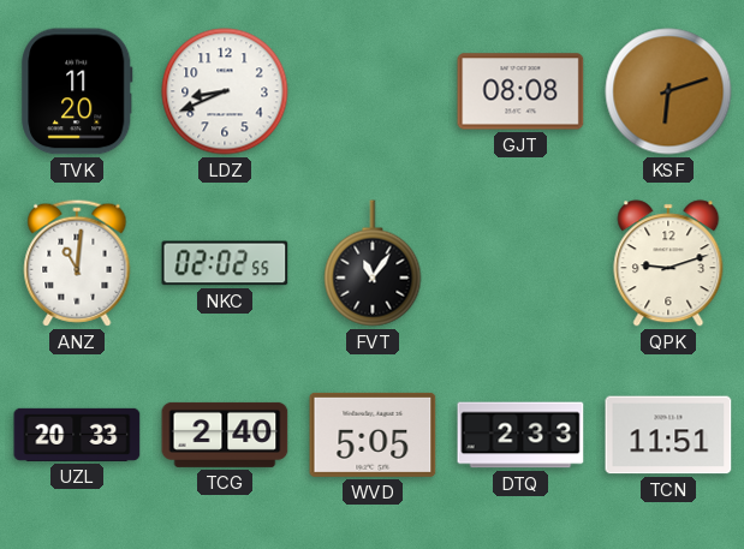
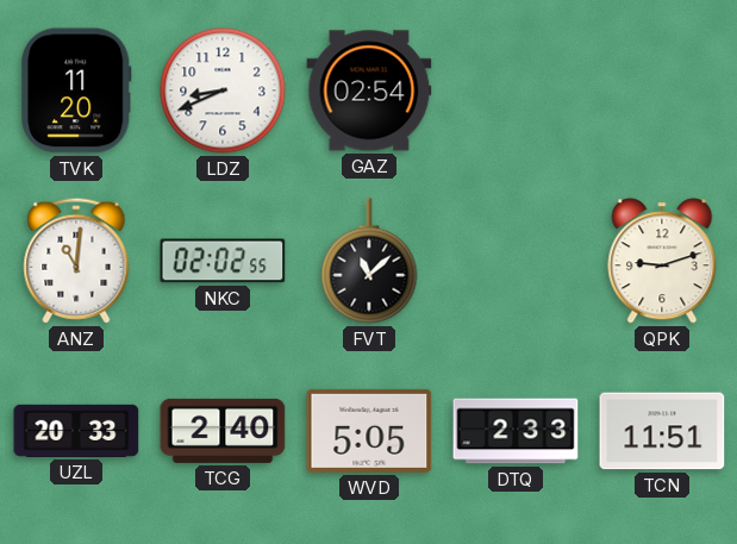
GAZ: none -> 02:54
GJT: 08:08 -> none
KSF: 6:12 -> none
FVT: 11:06 -> 11:08
